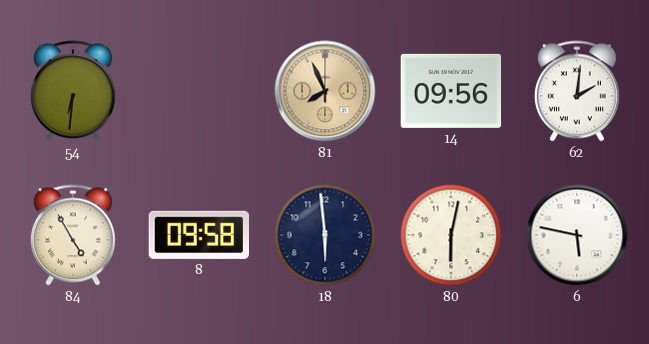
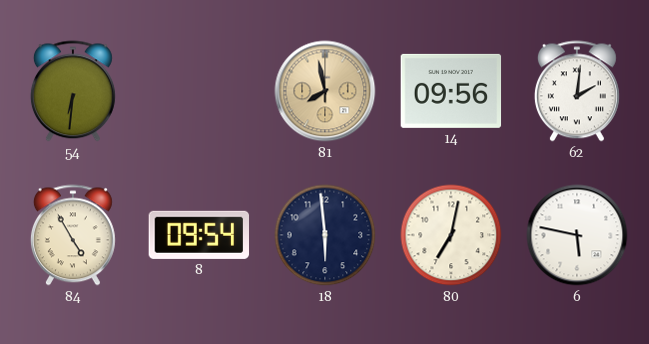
81: 7:56 -> 7:58
8: 09:58 -> 09:54
80: 6:02 -> 7:02
